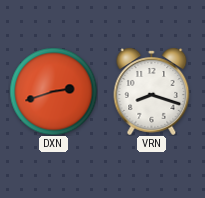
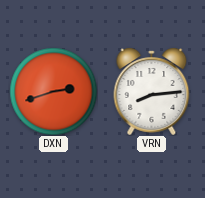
VRN: 8:18 -> 8:14
